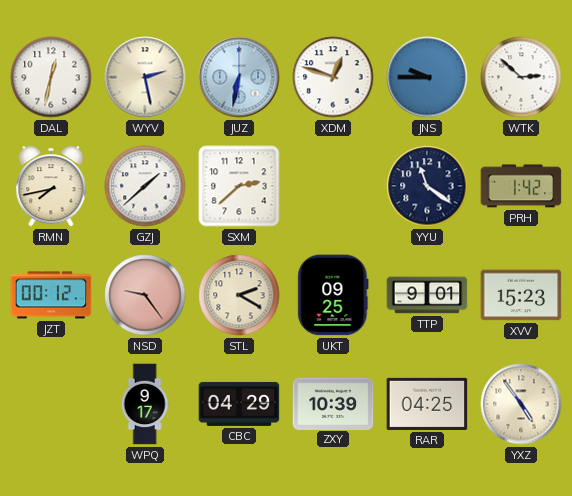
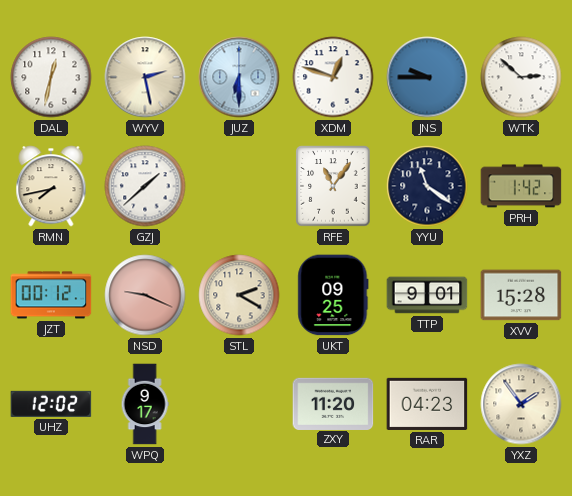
JUZ: 6:32 -> 6:30
SXM: 2:38 -> none
RFE: none -> 11:06
NSD: 9:24 -> 9:19
XVV: 15:23 -> 15:28
UHZ: none -> 12:02
CBC: 04:29 -> none
ZXY: 10:39 -> 11:20
RAR: 04:25 -> 04:23
YXZ: 4:54 -> 1:54
